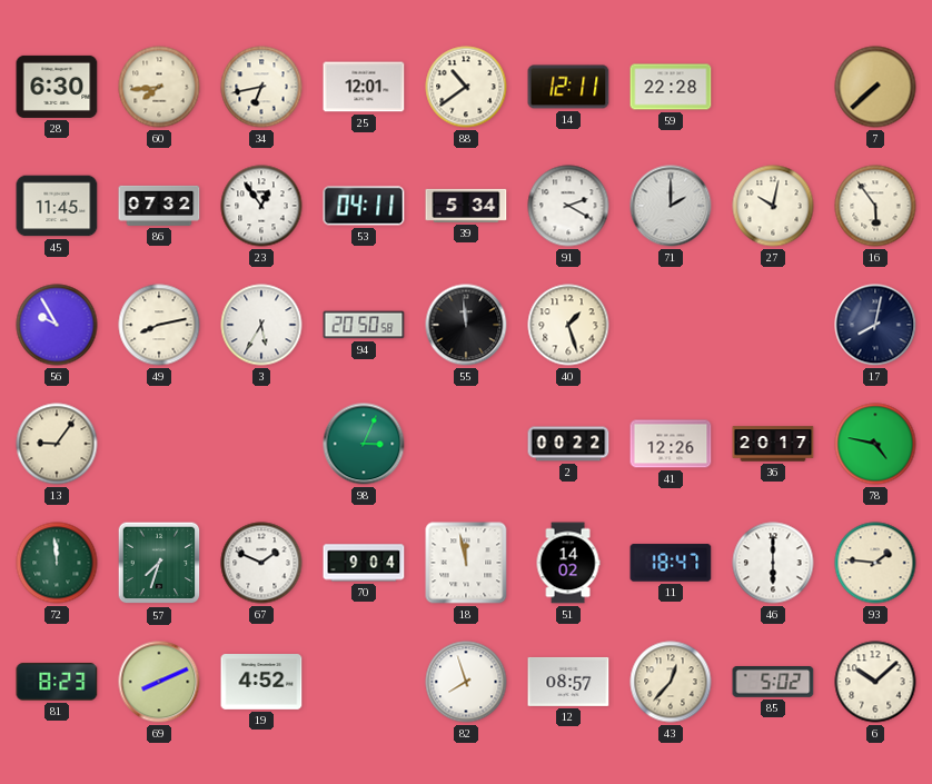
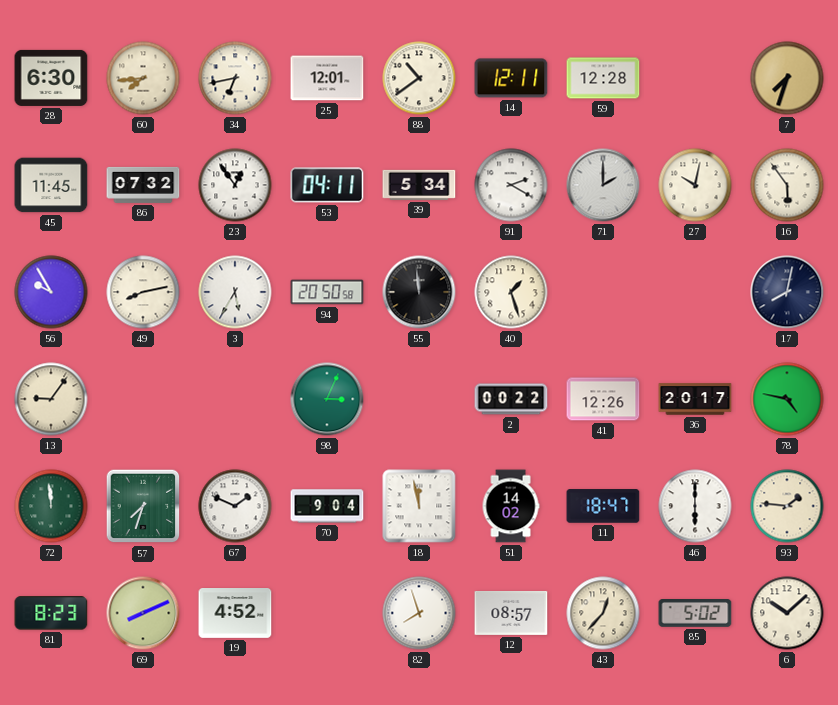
59: 22:28 -> 12:28
7: 7:38 -> 7:33
